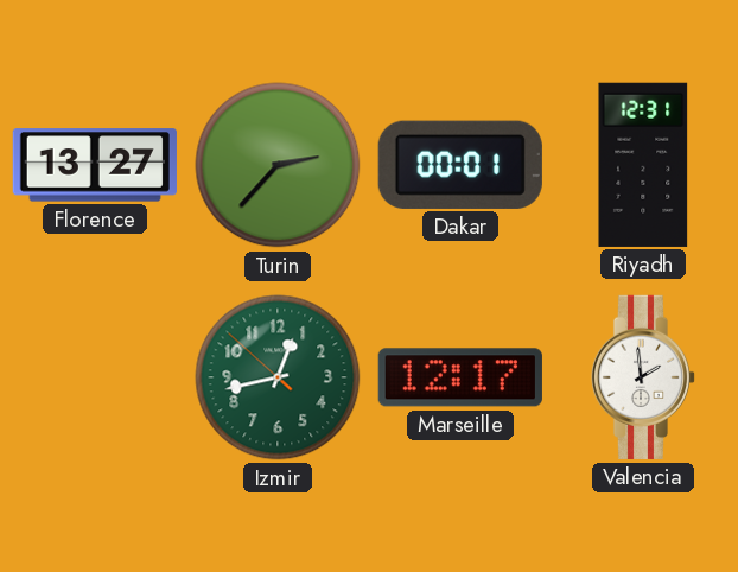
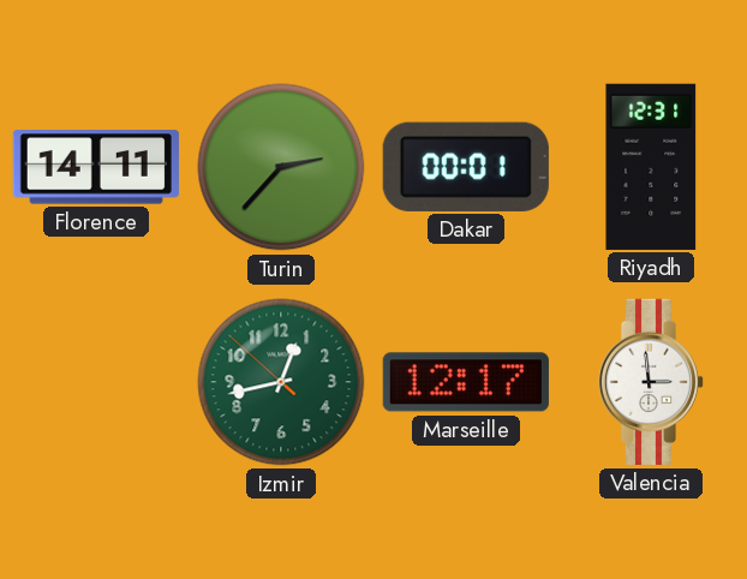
Florence: 13:27 -> 14:11
Valencia: 1:59 -> 2:59
